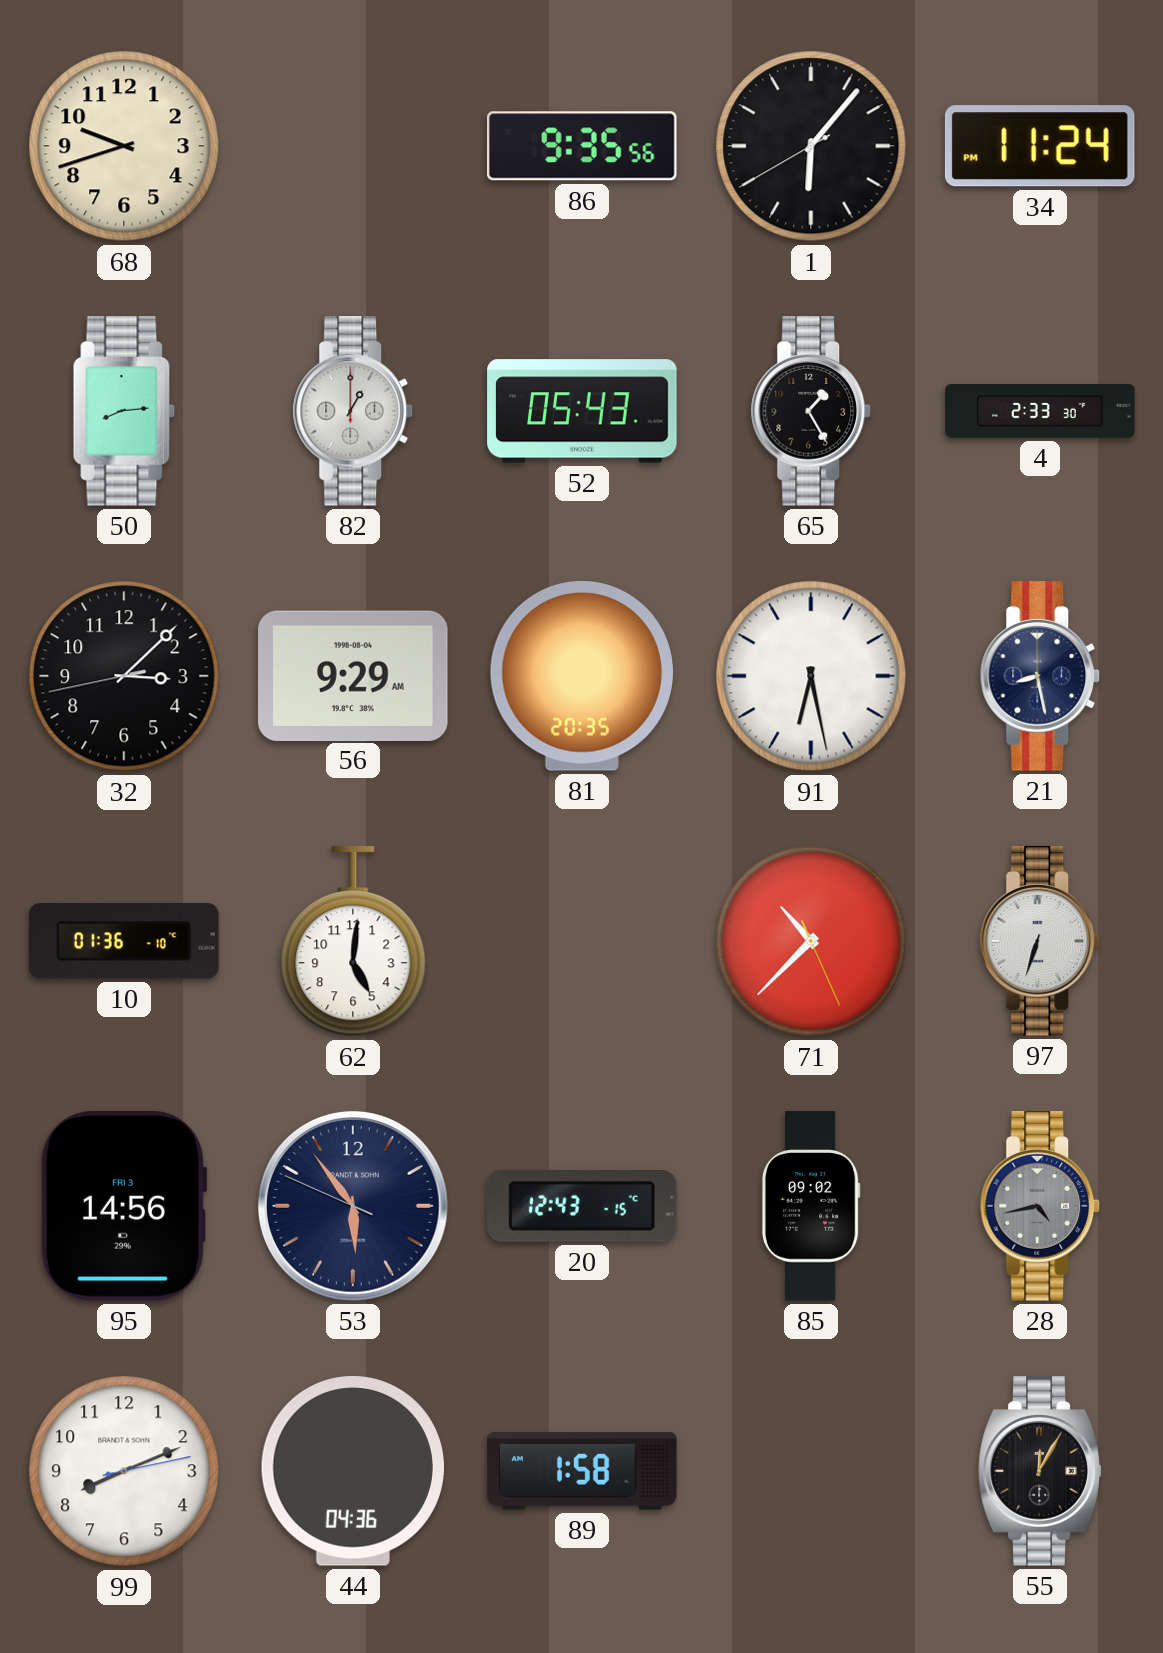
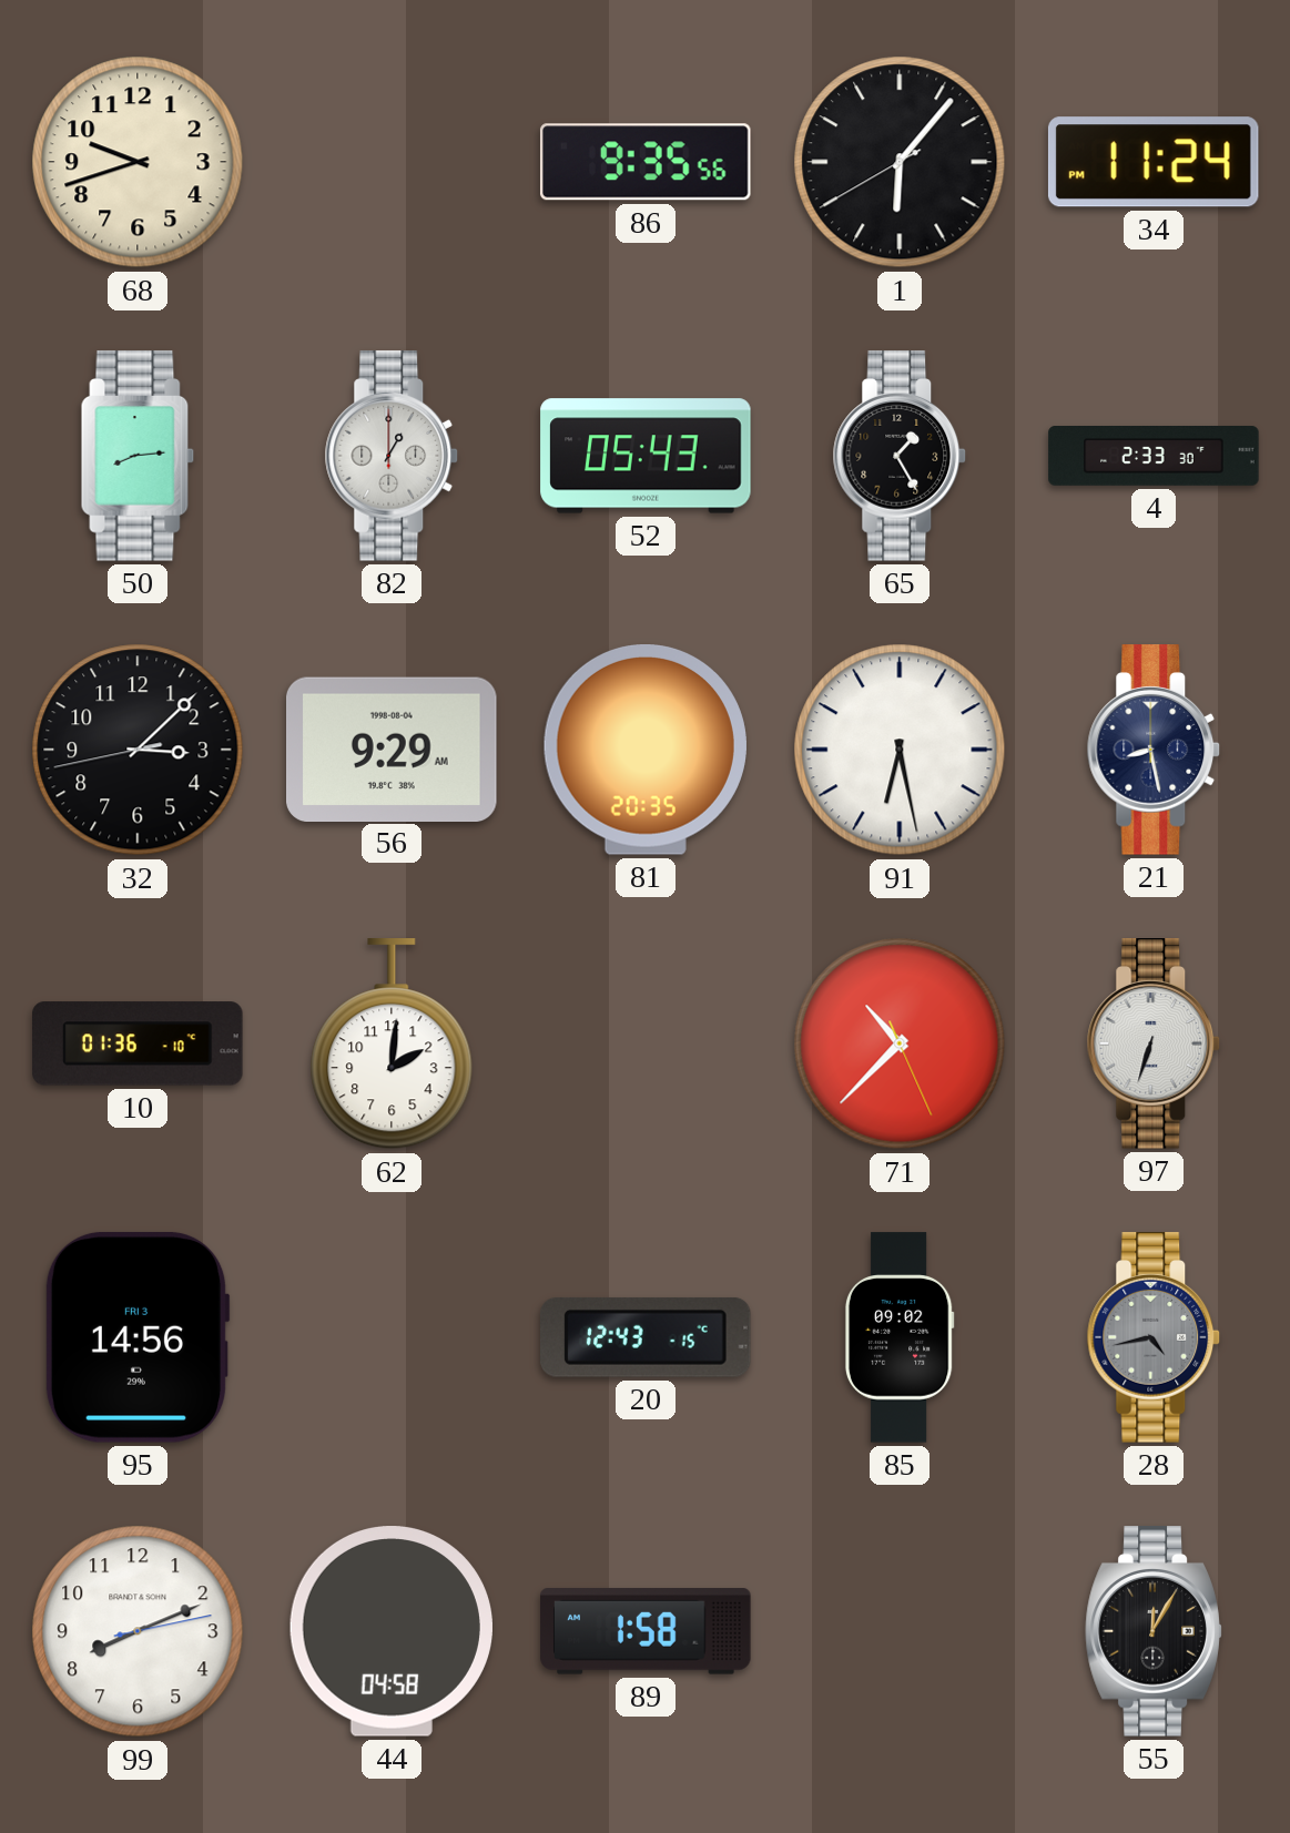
62: 5:01 -> 2:01
53: 5:53 -> none
44: 04:36 -> 04:58
